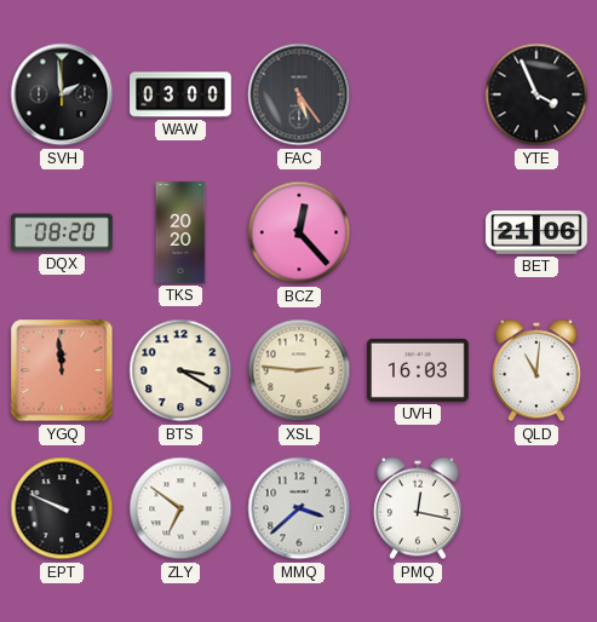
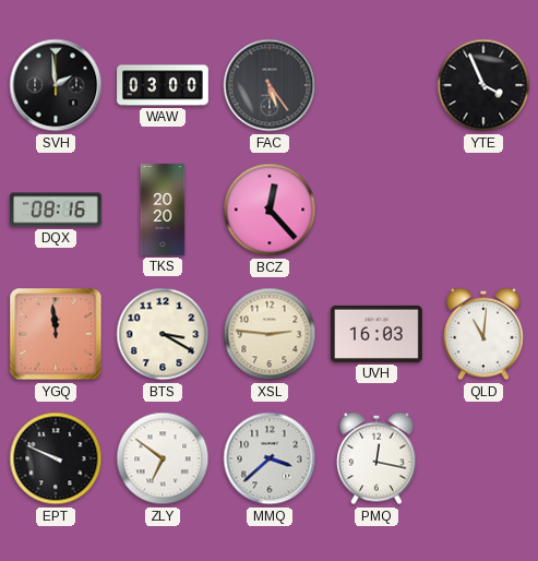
DQX: 08:20 -> 08:16
BET: 21:06 -> none
